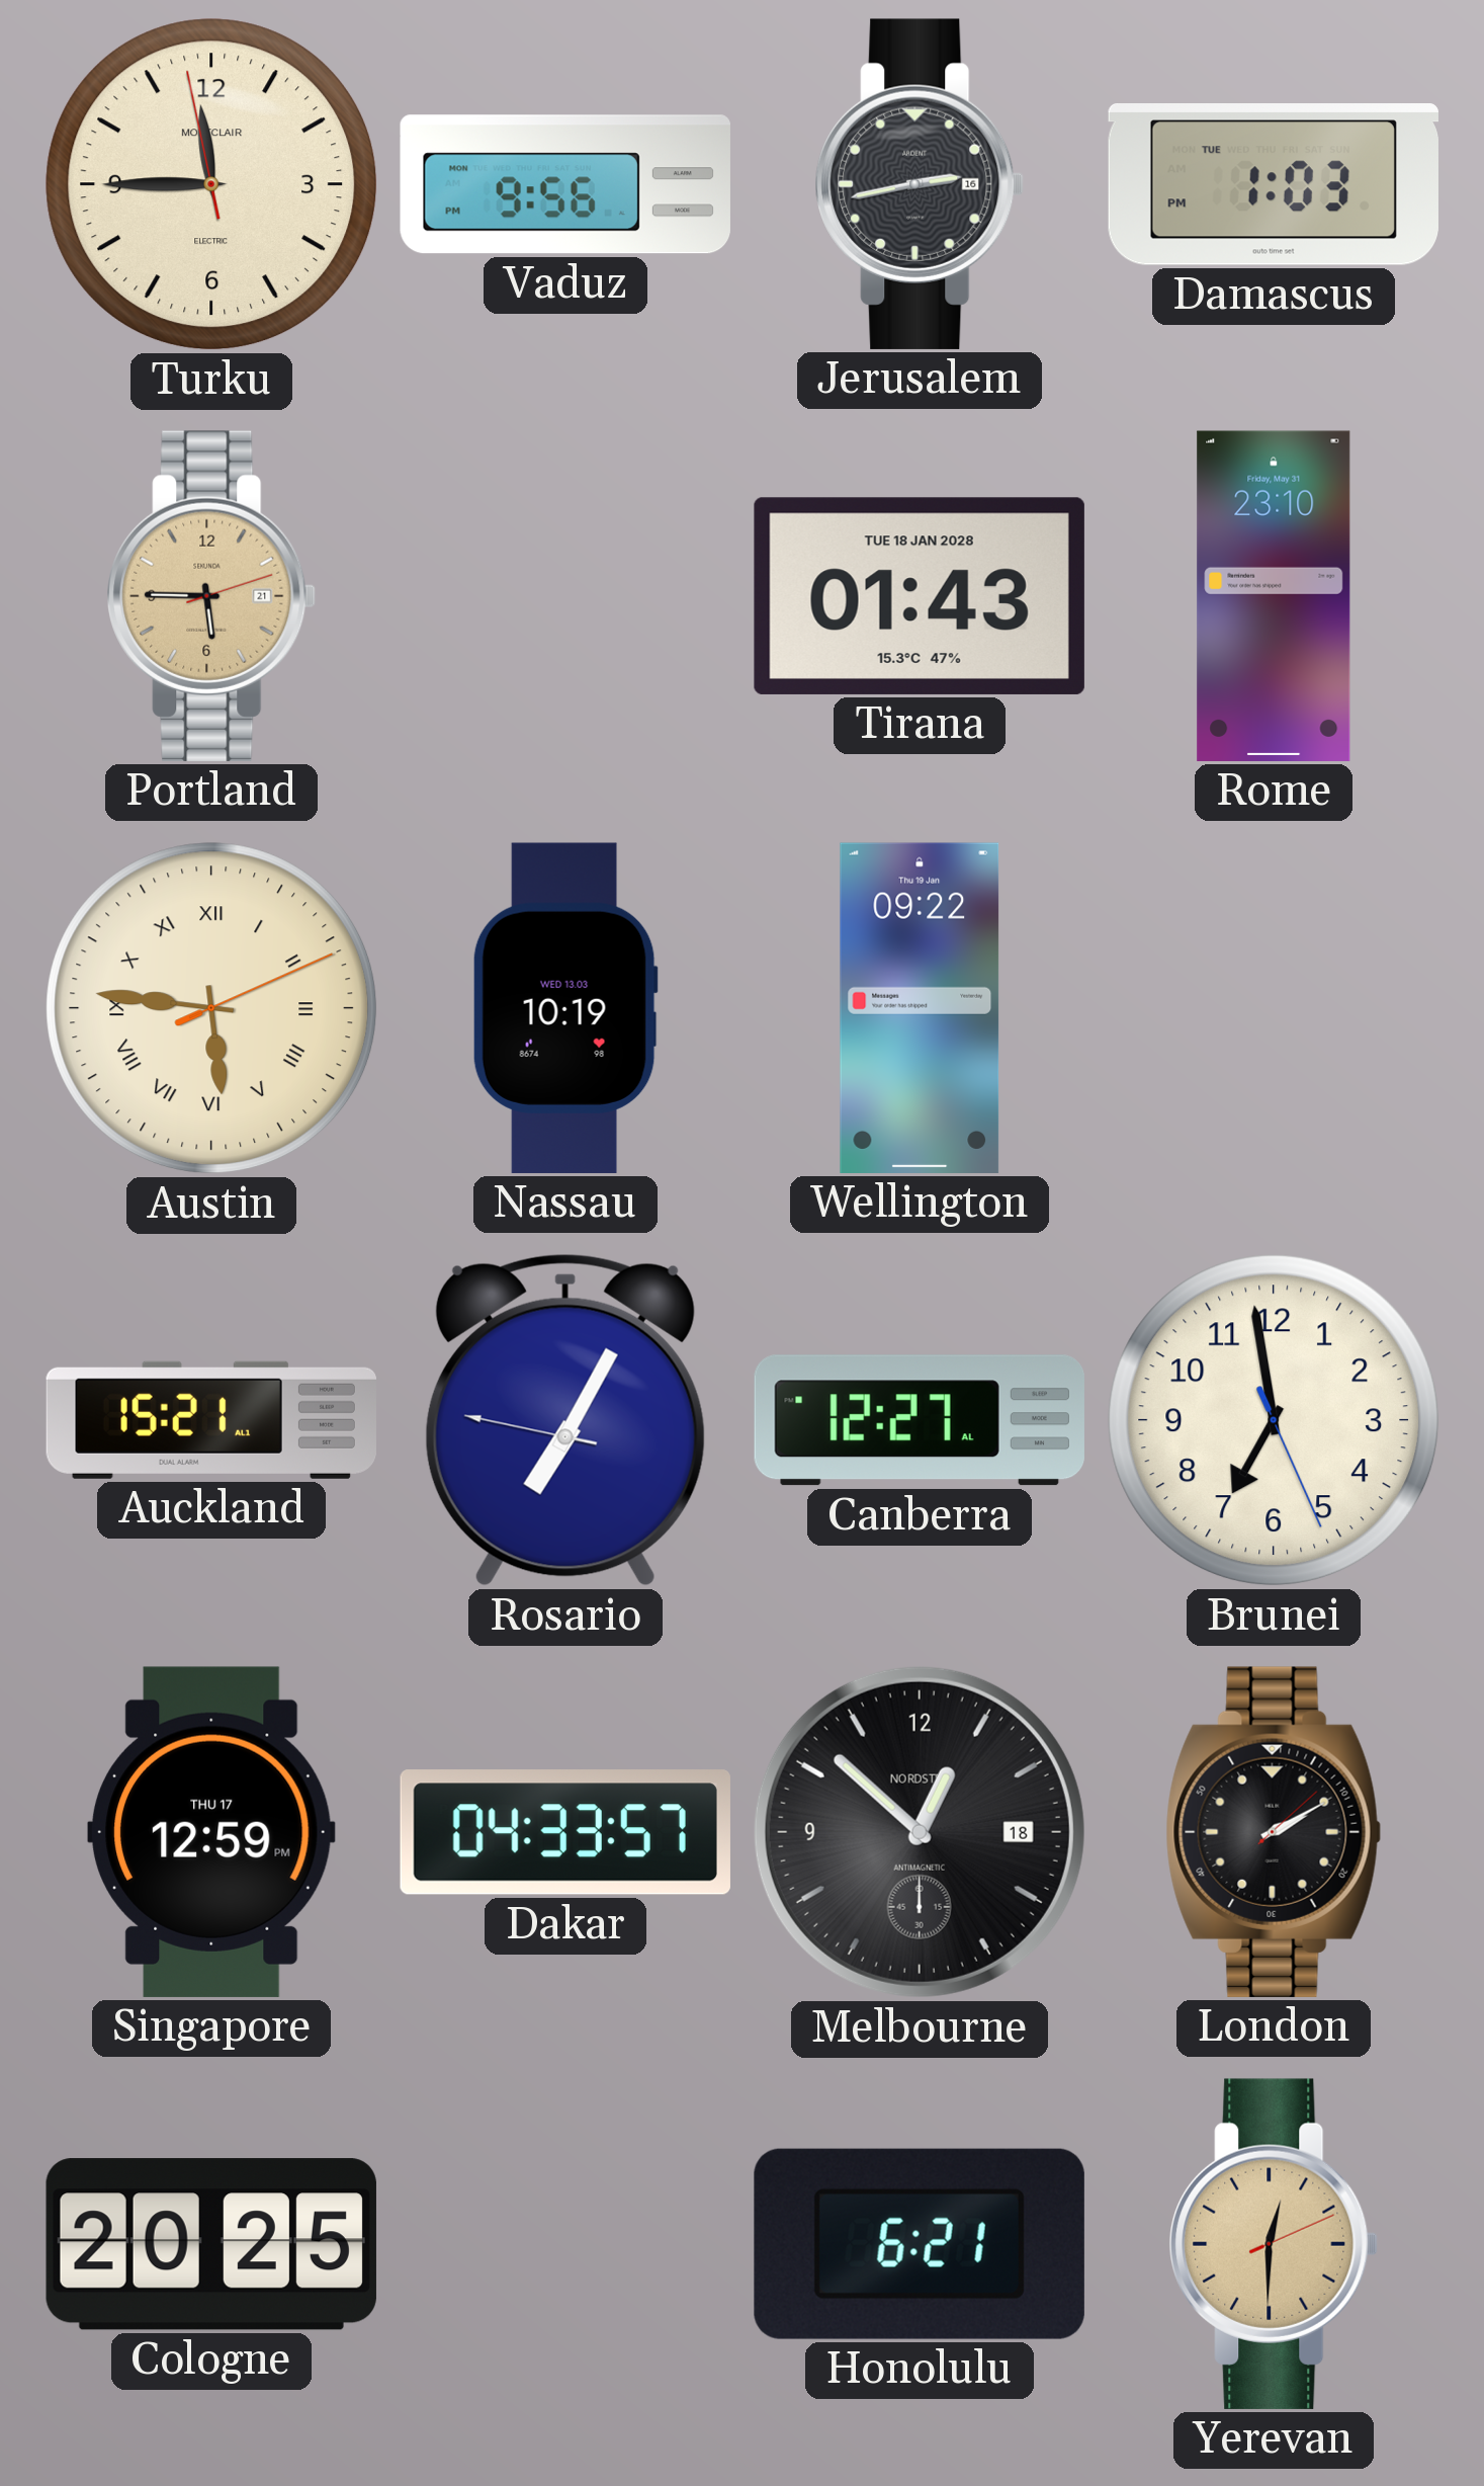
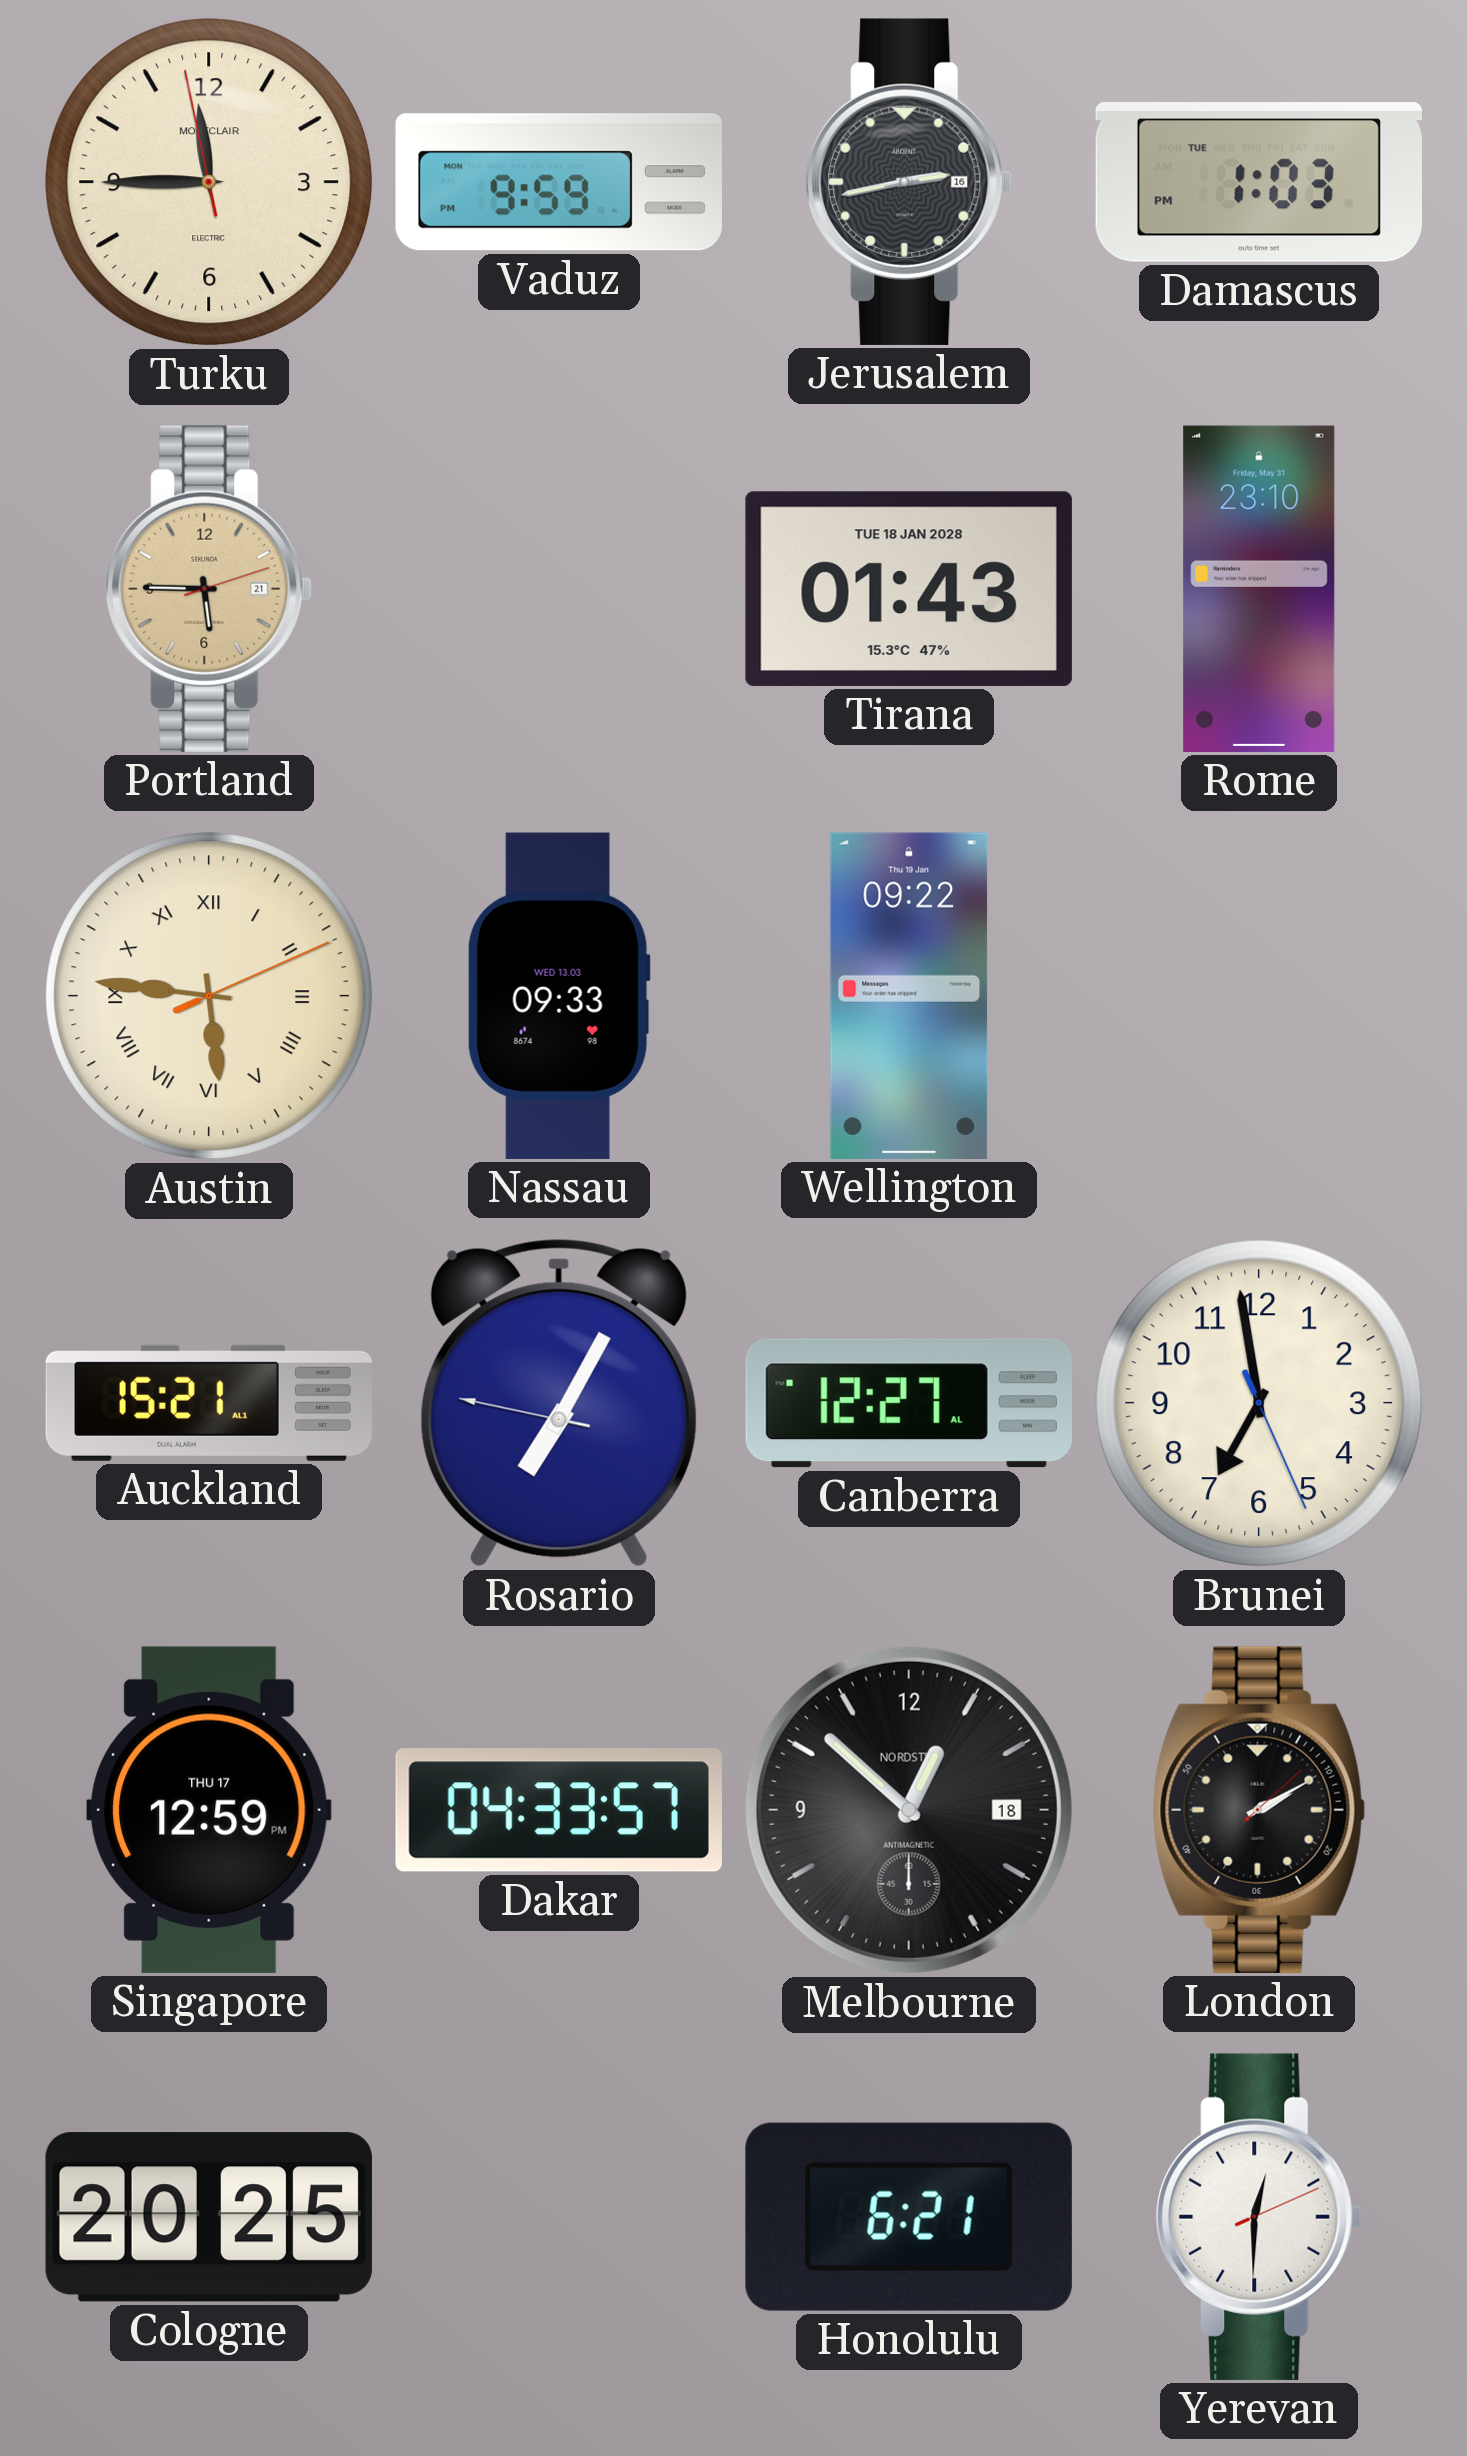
Vaduz: 9:56 -> 9:59
Nassau: 10:19 -> 09:33
Yerevan dial: champagne -> white
